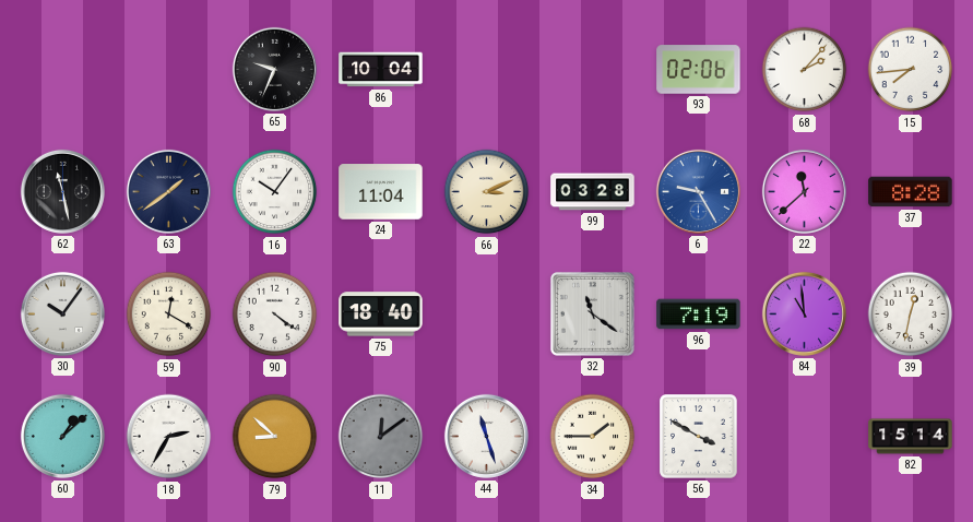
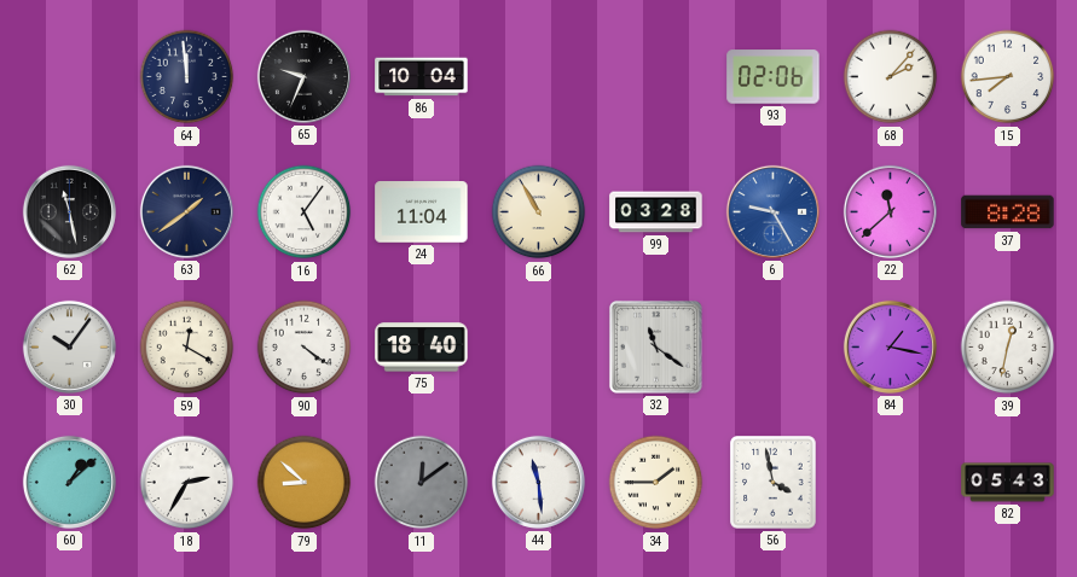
64: none -> 11:59
16: 10:06 -> 5:06
66: 3:11 -> 10:55
96: 7:19 -> none
84: 10:59 -> 1:17
44: 11:27 -> 11:29
56: 3:50 -> 3:58
82: 15:14 -> 05:43
